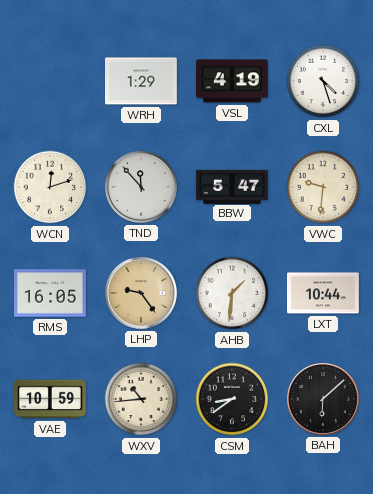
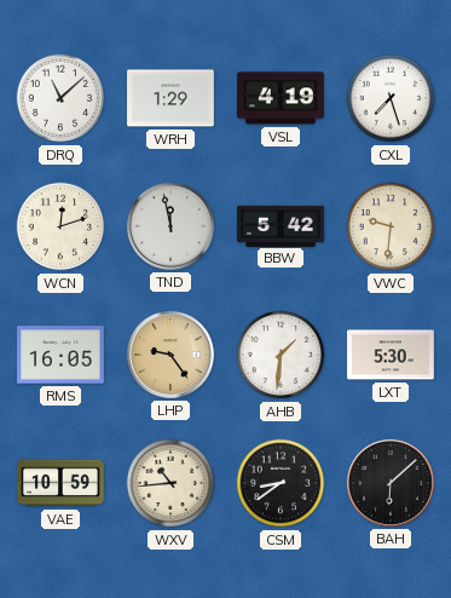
DRQ: none -> 11:08
CXL: 4:27 -> 7:27
TND: 11:53 -> 11:58
BBW: 5:47 -> 5:42
LXT: 10:44 -> 5:30
